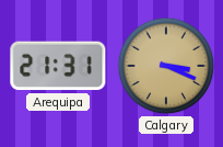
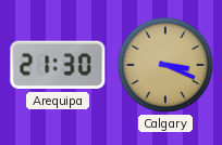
Arequipa: 21:31 -> 21:30
